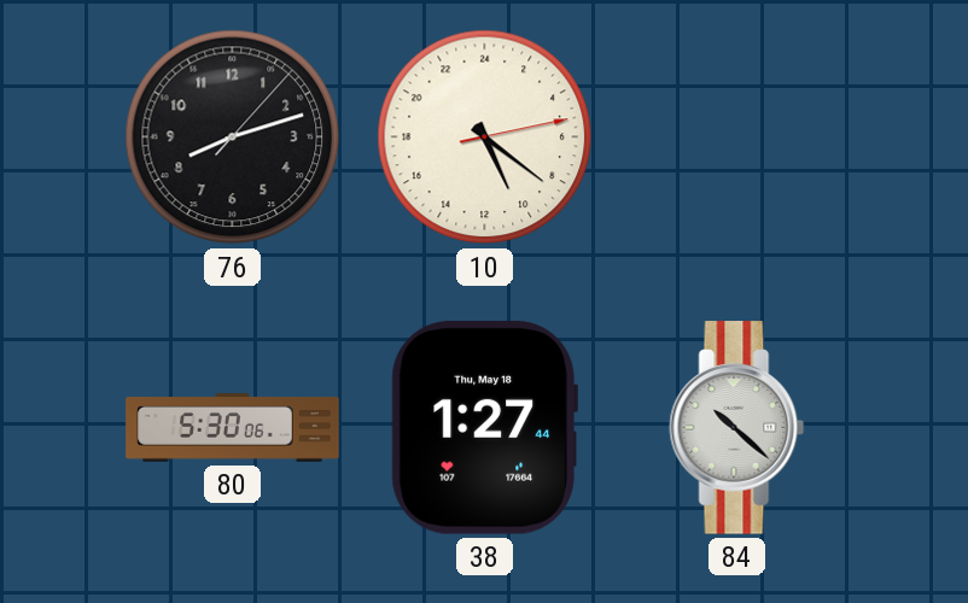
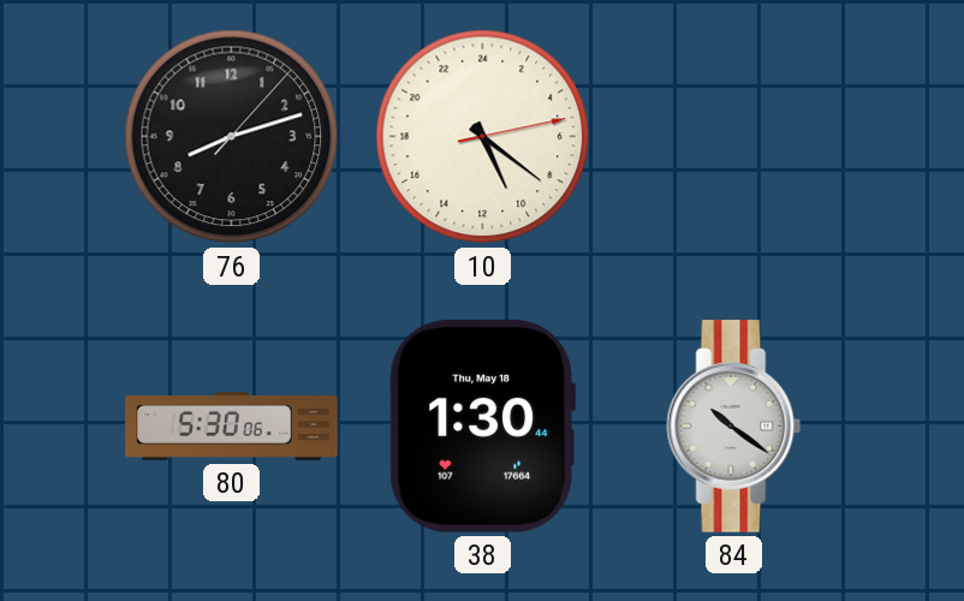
38: 1:27 -> 1:30
84: 10:22 -> 10:21
